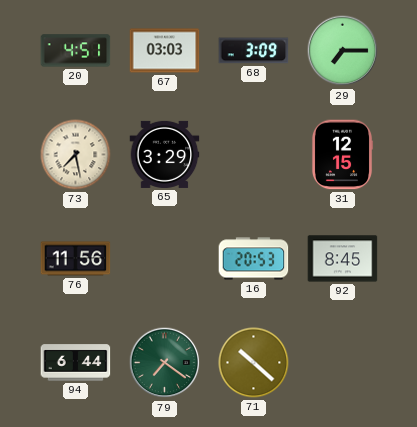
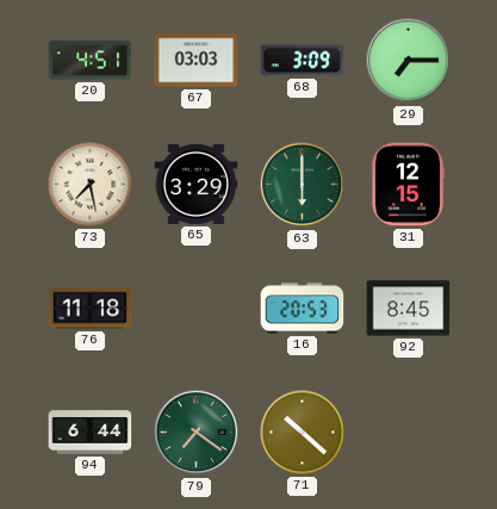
63: none -> 6:00
76: 11:56 -> 11:18
